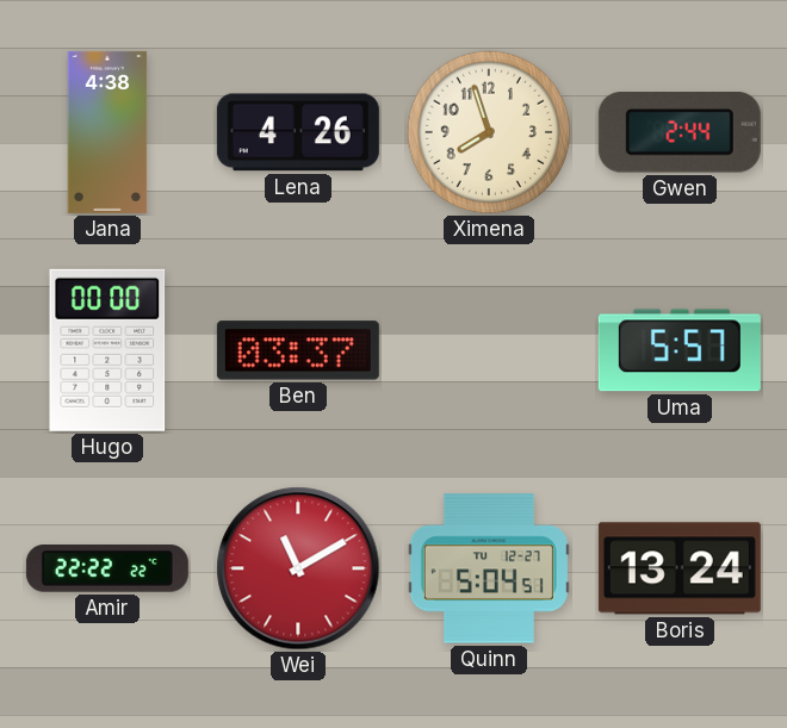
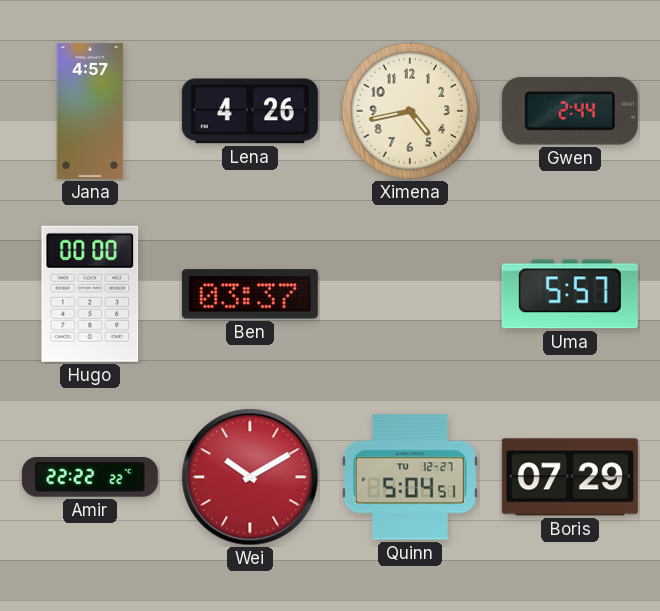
Jana: 4:38 -> 4:57
Ximena: 7:57 -> 4:43
Wei: 11:10 -> 10:10
Boris: 13:24 -> 07:29
